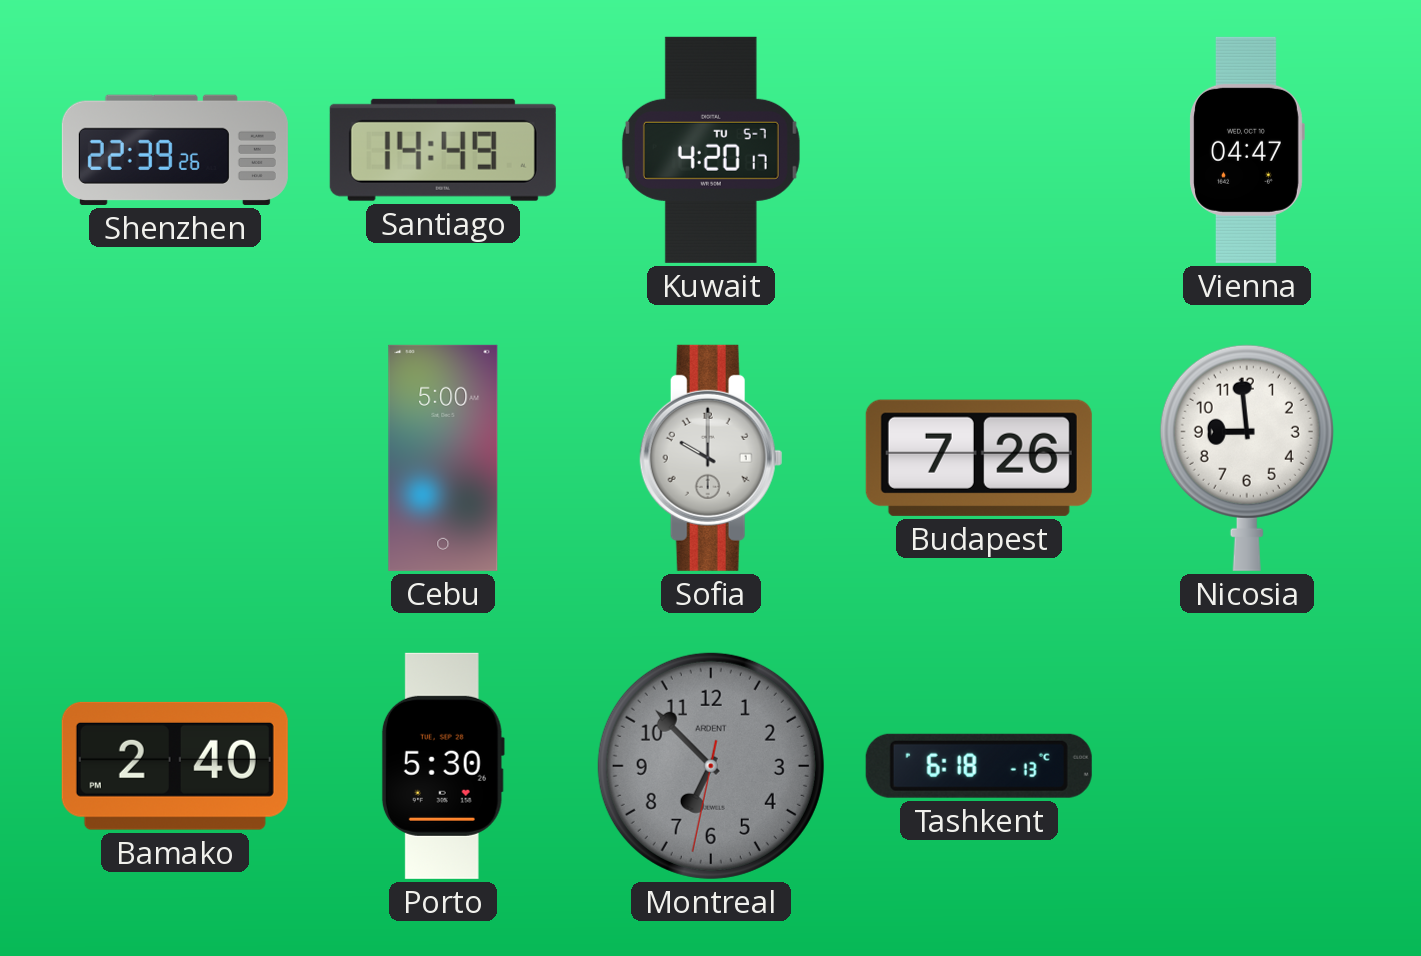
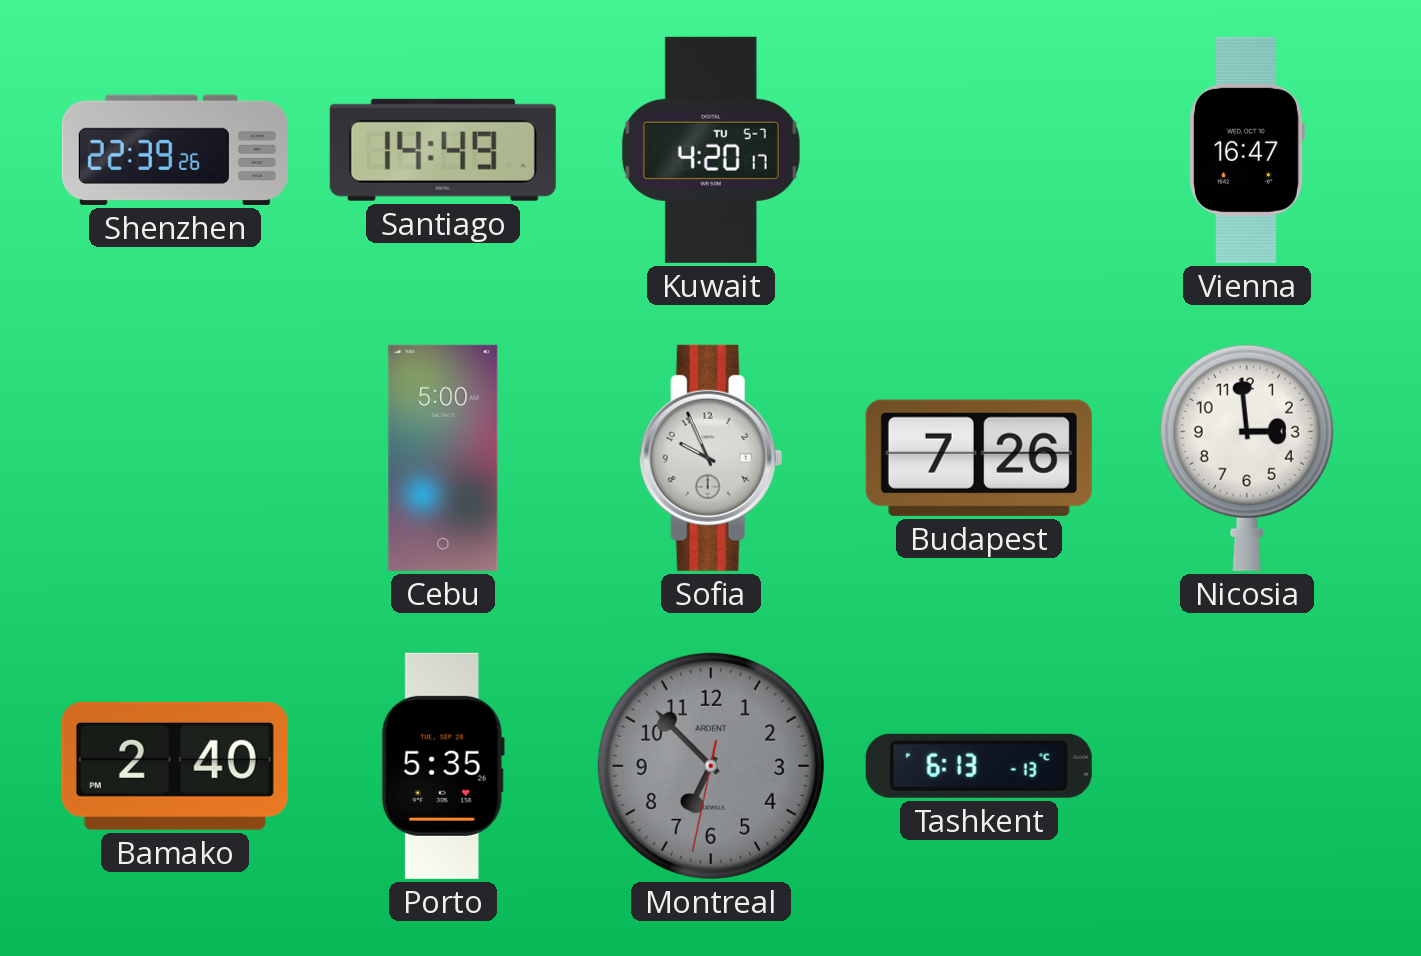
Vienna: 04:47 -> 16:47
Sofia: 10:00 -> 9:56
Nicosia: 8:59 -> 2:59
Porto: 5:30 -> 5:35
Tashkent: 6:18 -> 6:13
